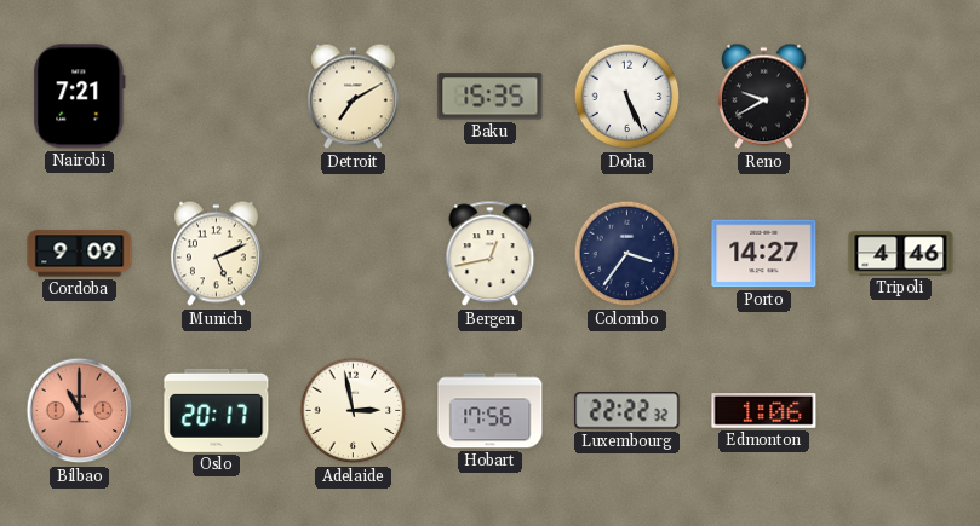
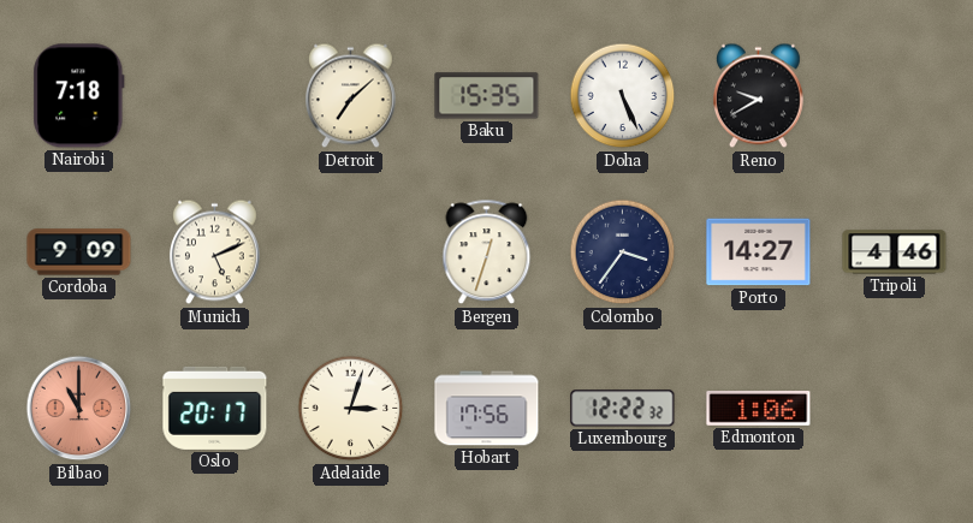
Nairobi: 7:21 -> 7:18
Detroit: 7:10 -> 7:08
Bergen: 12:43 -> 12:33
Adelaide: 2:58 -> 3:03
Luxembourg: 22:22 -> 12:22
